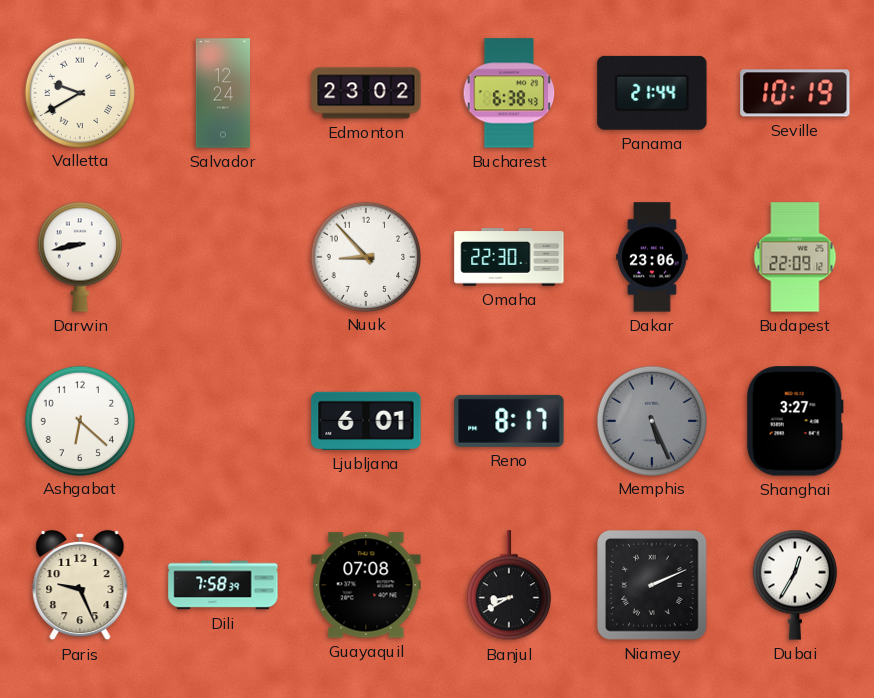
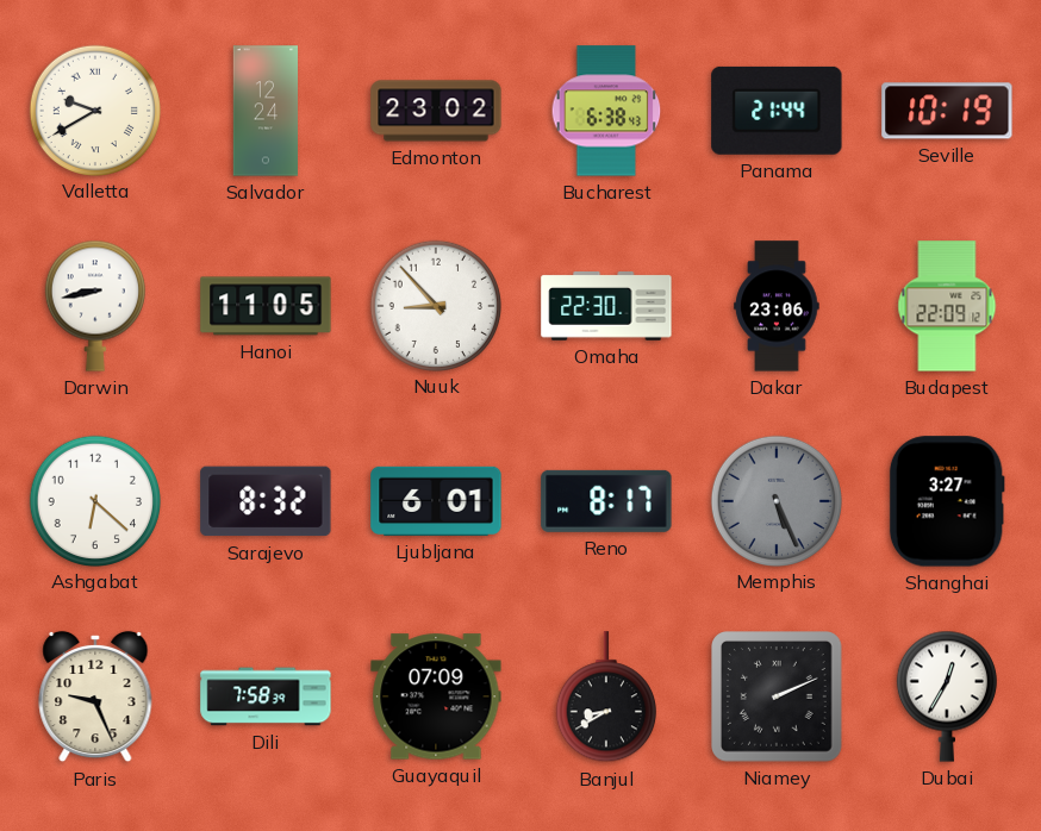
Hanoi: none -> 11:05
Sarajevo: none -> 8:32
Guayaquil: 07:08 -> 07:09
